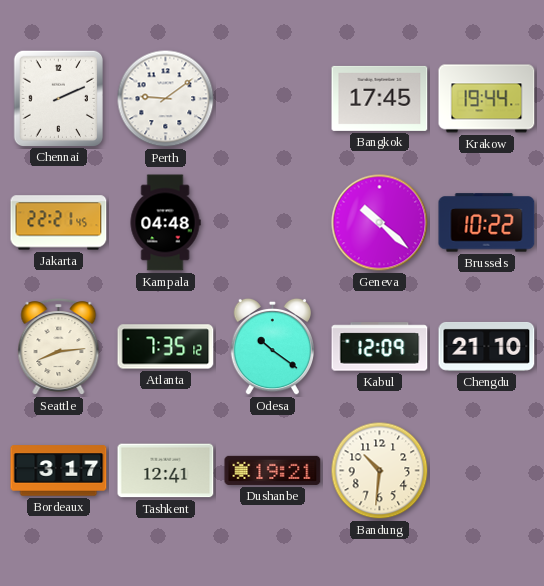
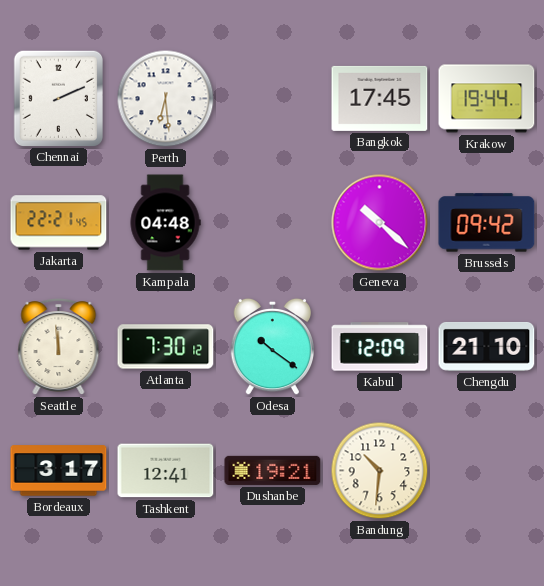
Perth: 9:09 -> 6:29
Brussels: 10:22 -> 09:42
Seattle: 8:14 -> 11:59
Atlanta: 7:35 -> 7:30
